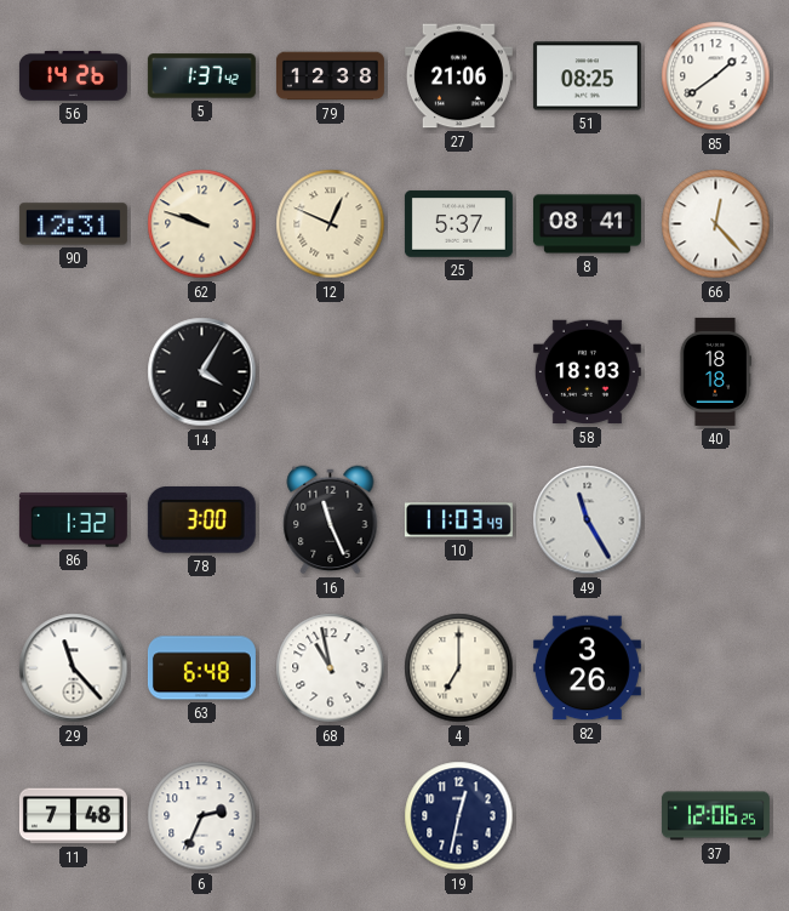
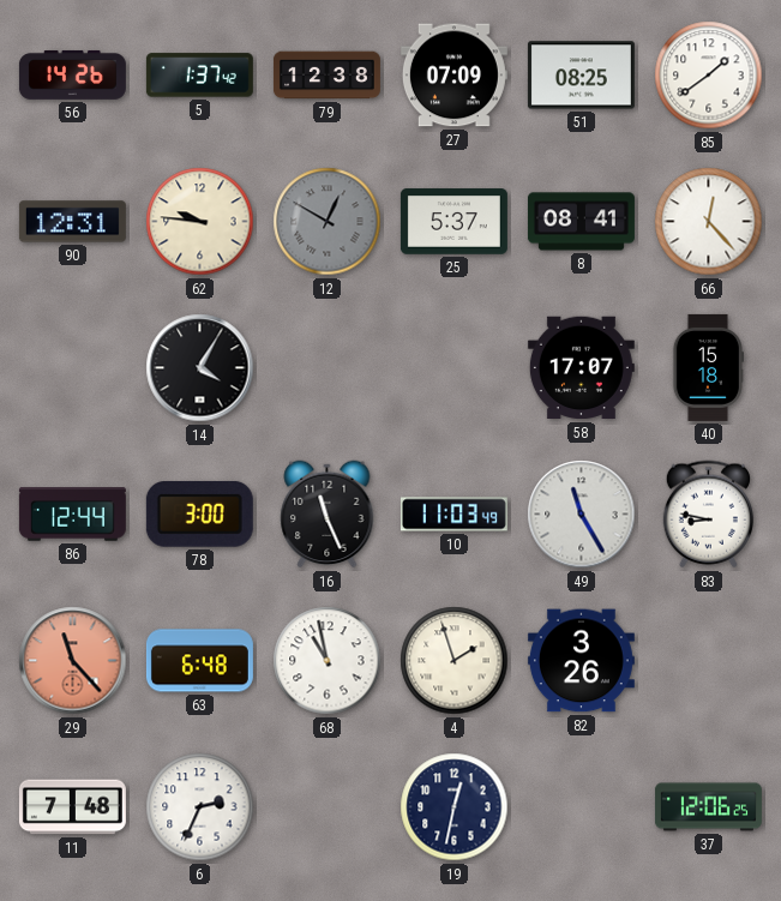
27: 21:06 -> 07:09
62: 9:48 -> 9:46
12: 12:49 -> 12:50
12 dial: cream -> grey
58: 18:03 -> 17:07
40: 18:18 -> 15:18
86: 1:32 -> 12:44
83: none -> 8:47
29 dial: white -> salmon
4: 7:00 -> 1:57
